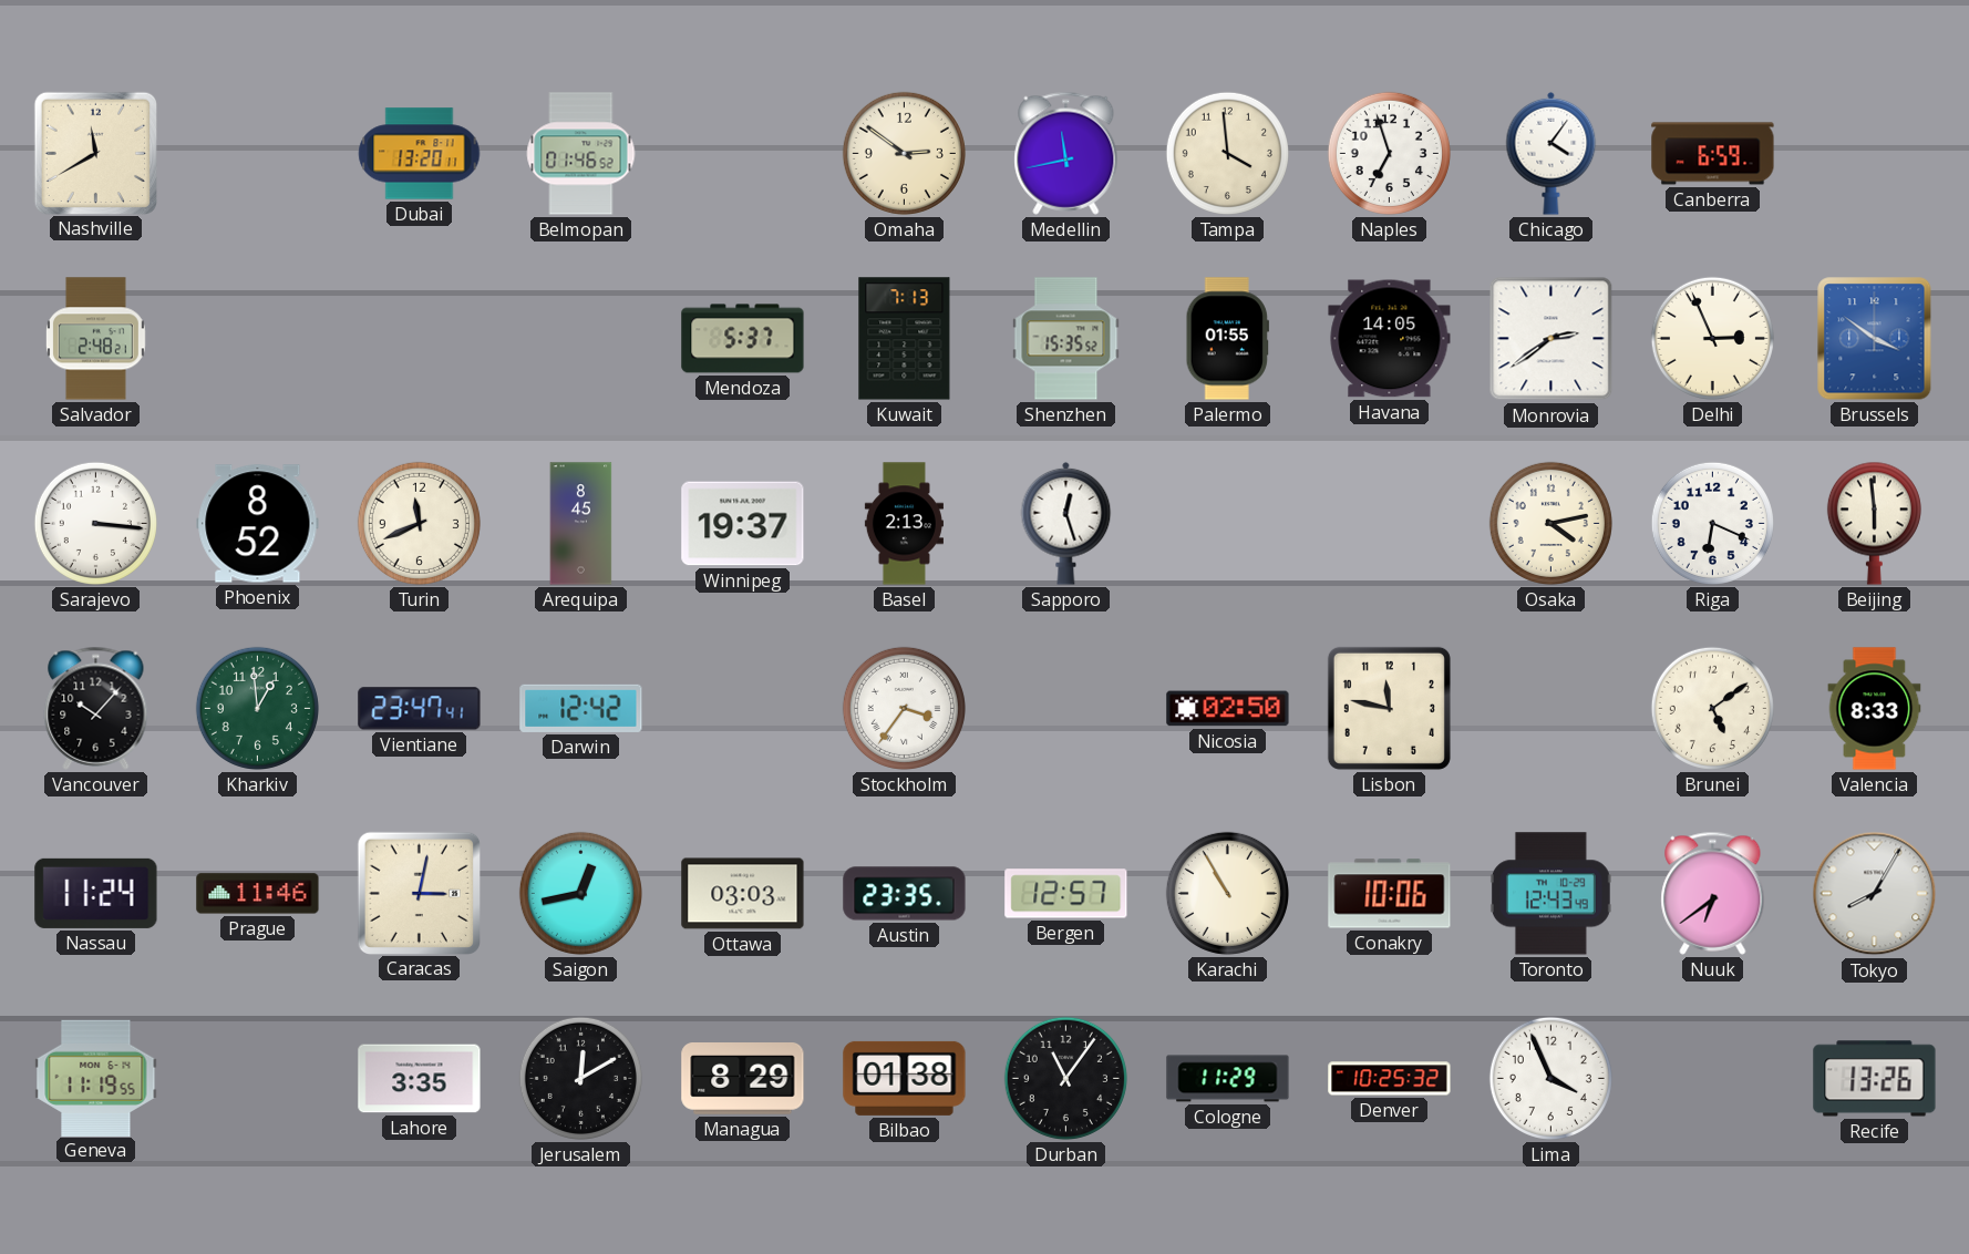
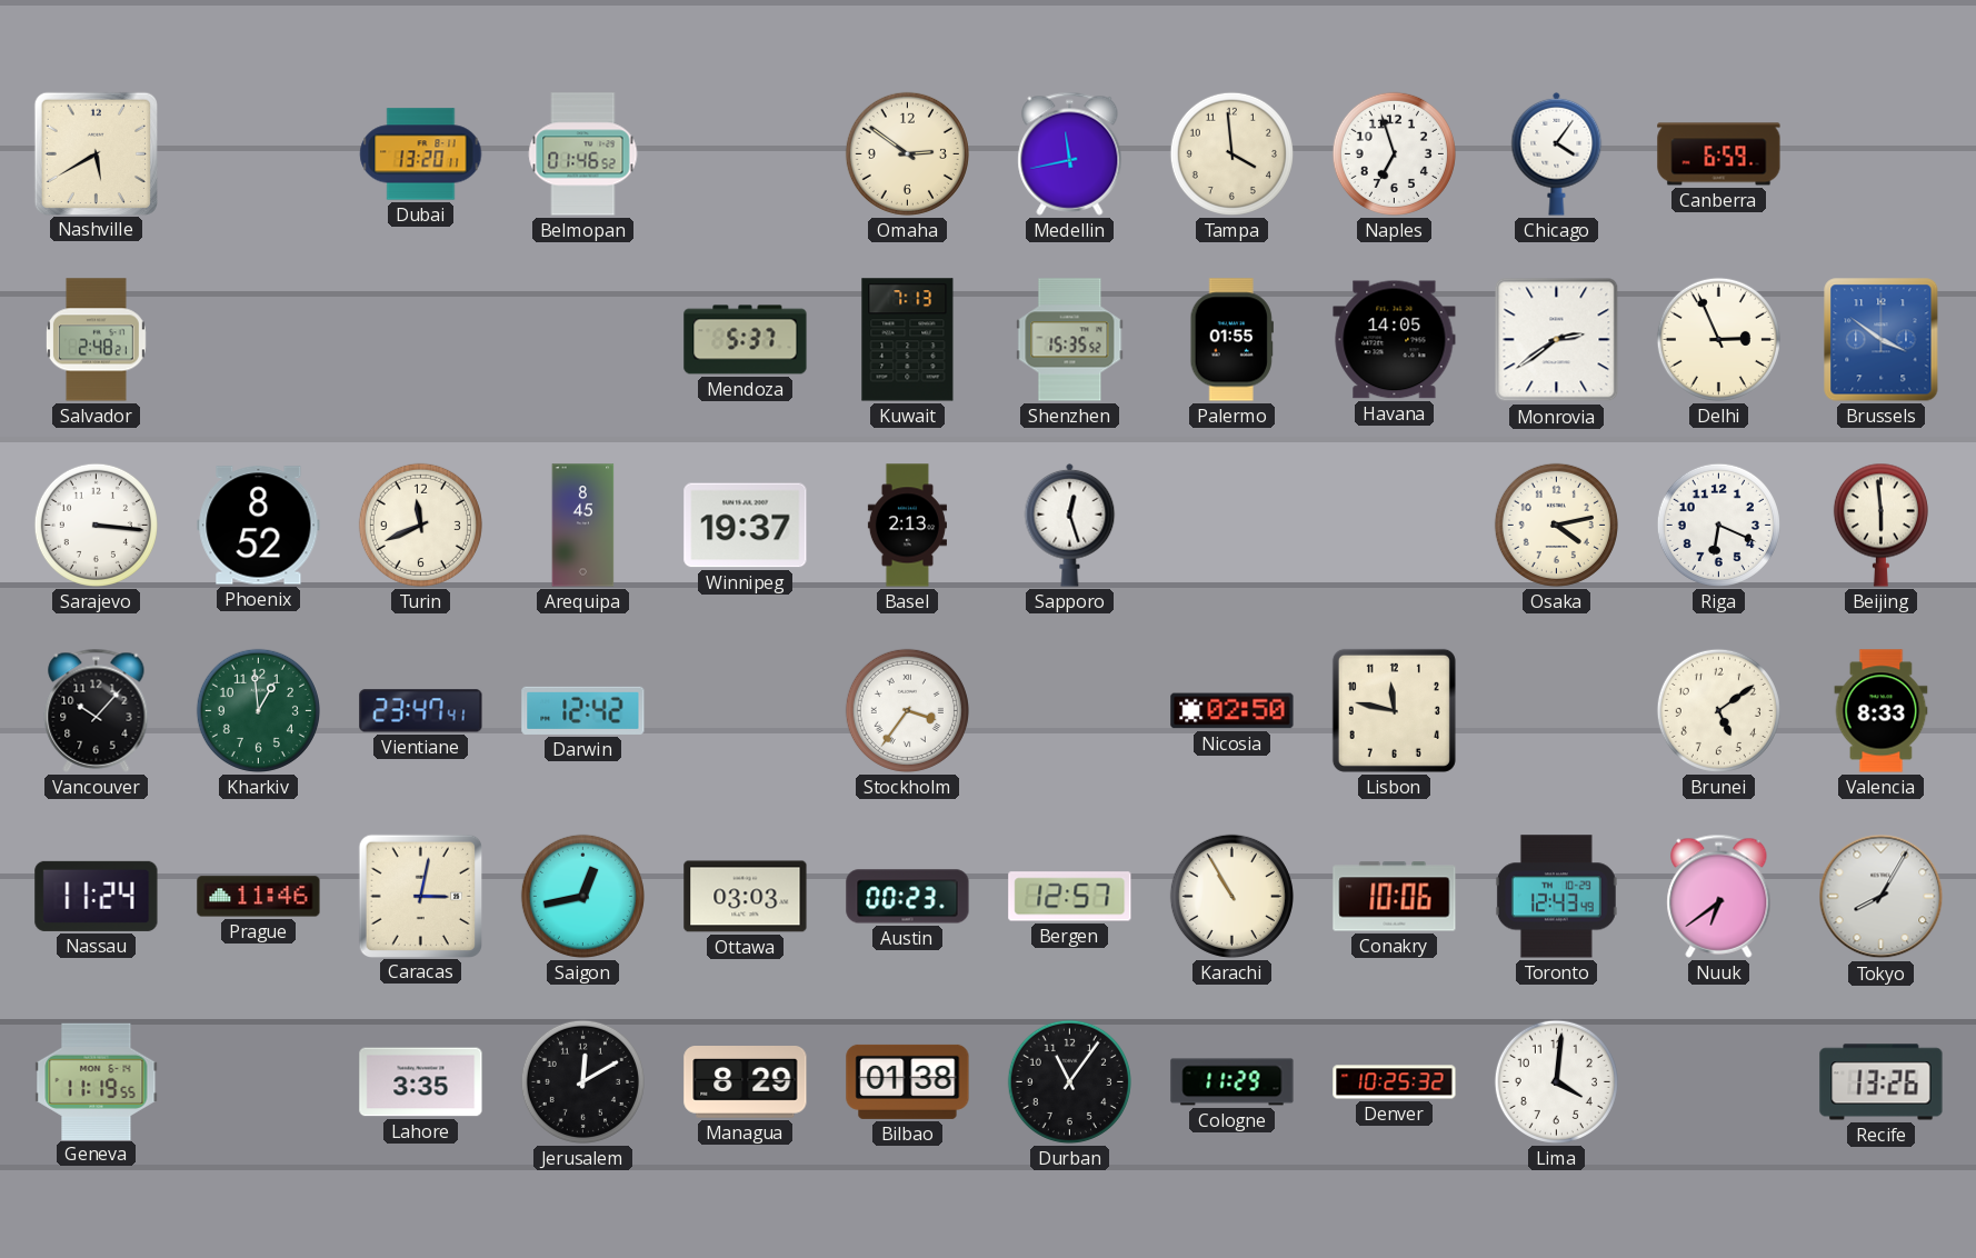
Nashville: 11:40 -> 5:40
Austin: 23:35 -> 00:23
Lima: 3:56 -> 4:01
